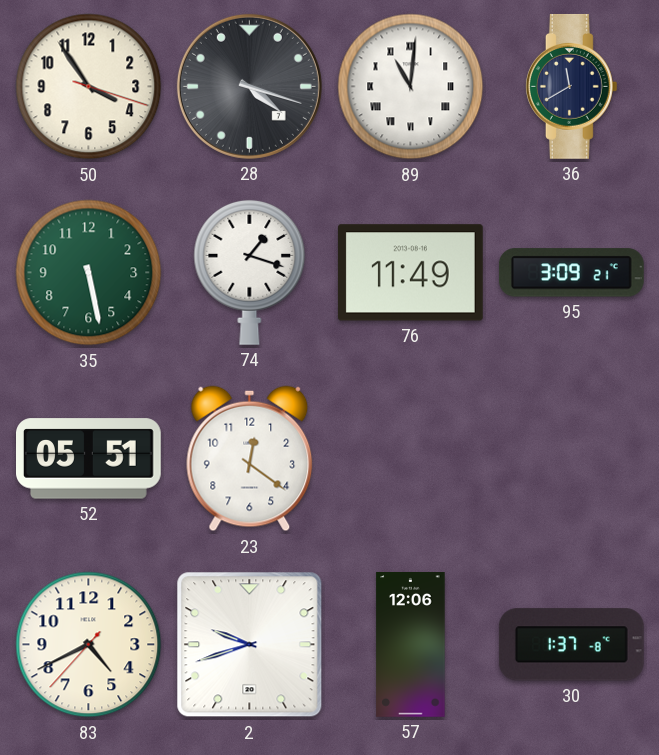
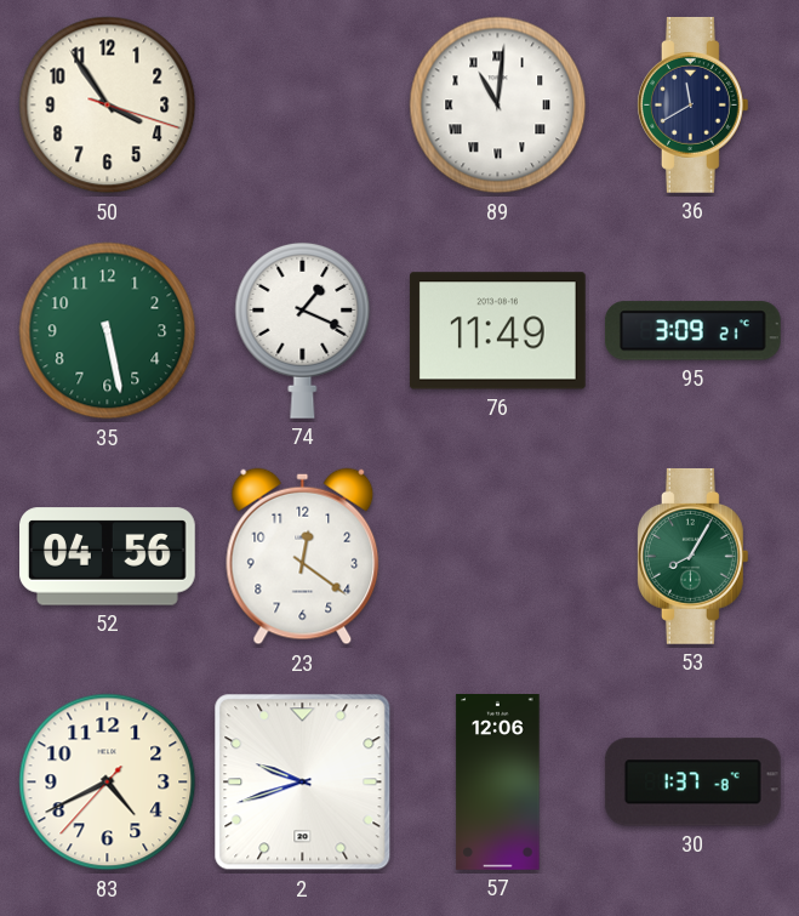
28: 4:18 -> none
74: 1:18 -> 1:19
52: 05:51 -> 04:56
53: none -> 8:05
